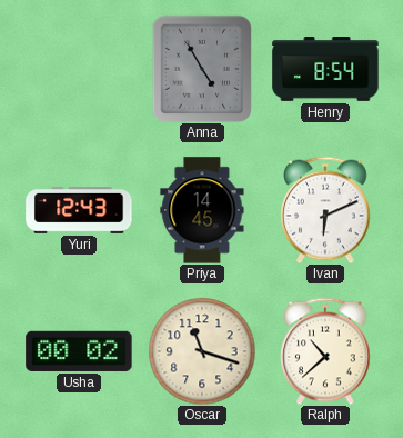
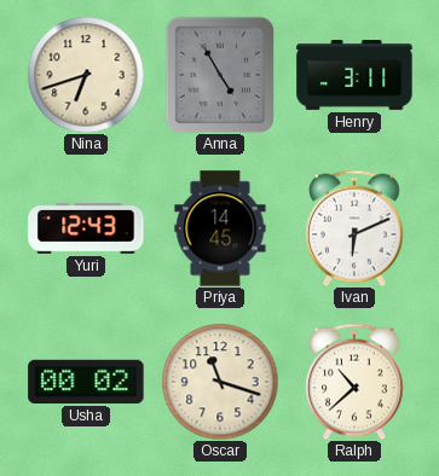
Nina: none -> 6:42
Henry: 8:54 -> 3:11
